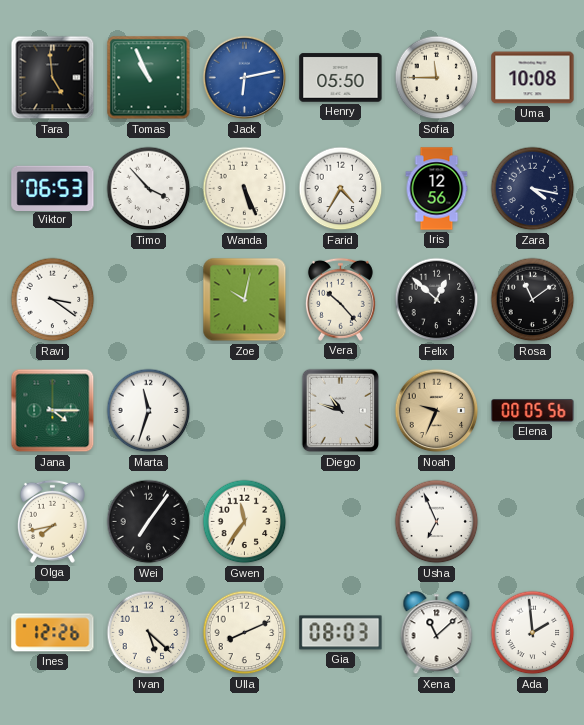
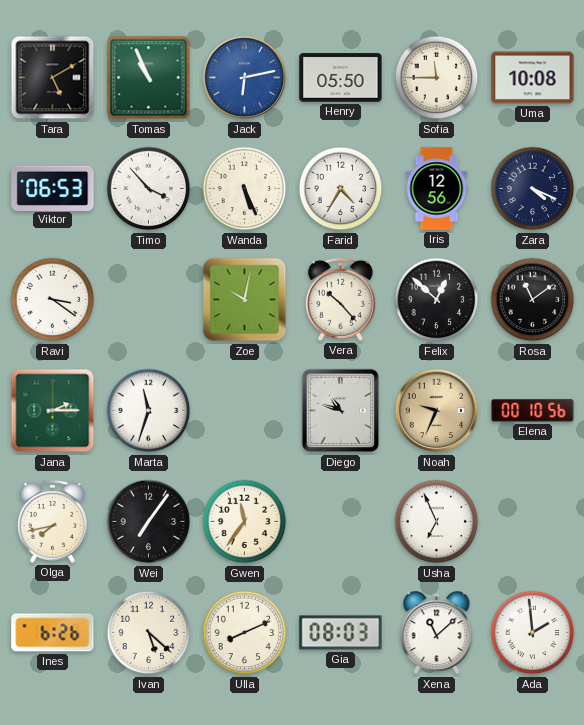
Tara: 4:59 -> 5:10
Zara: 4:17 -> 4:19
Jana: 4:15 -> 2:15
Elena: 00:05 -> 00:10
Ines: 12:26 -> 6:26
